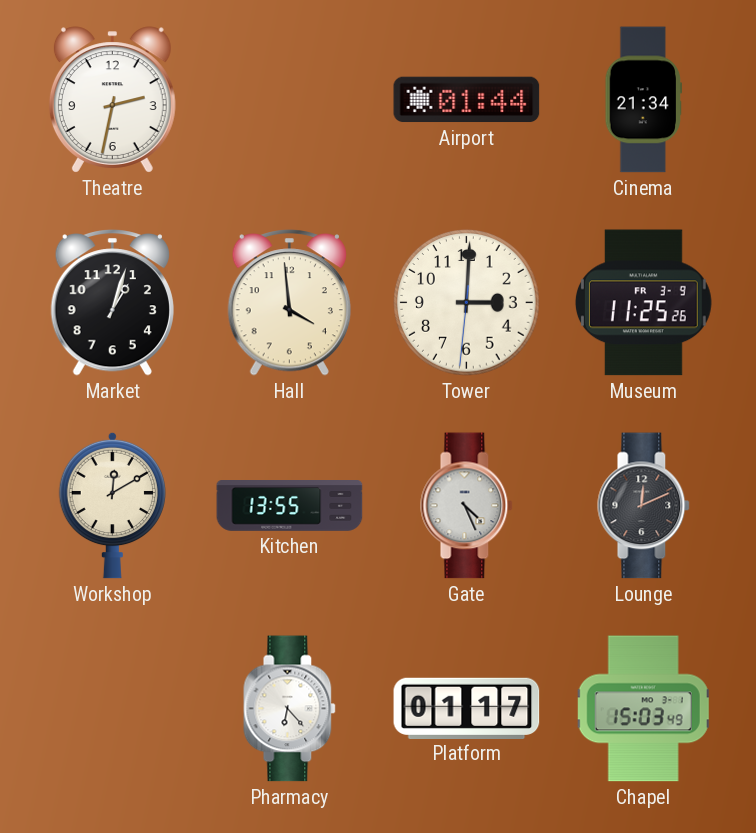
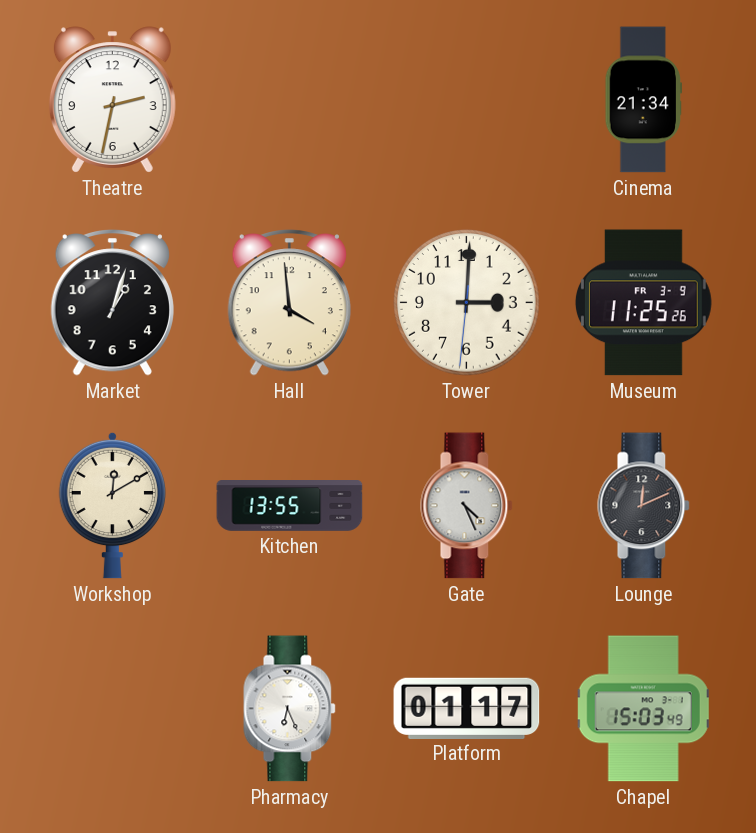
Airport: 01:44 -> none
Pharmacy: 6:23 -> 6:26
